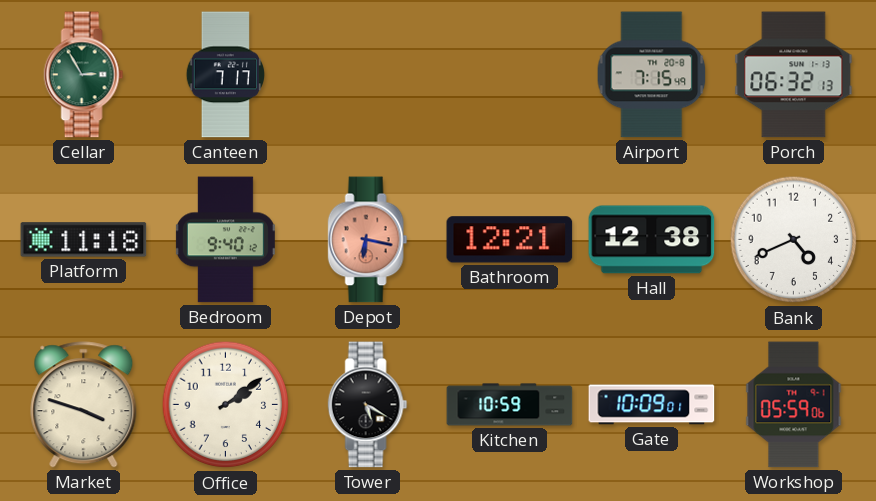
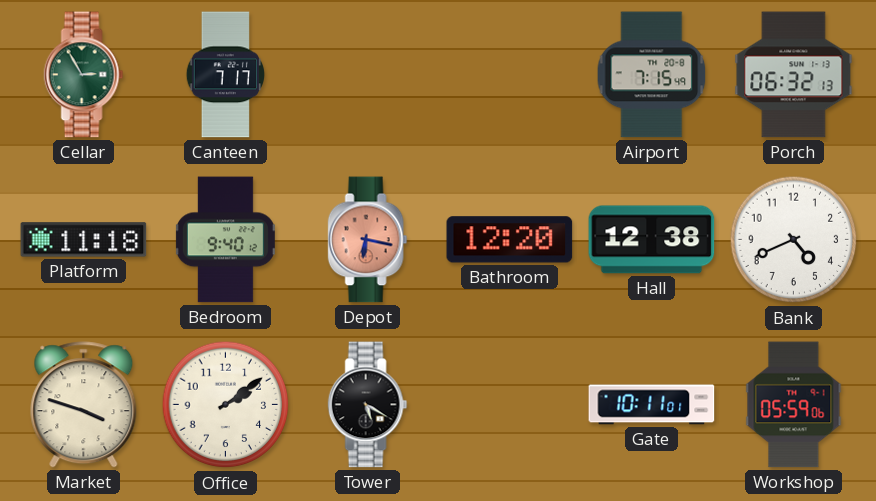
Bathroom: 12:21 -> 12:20
Kitchen: 10:59 -> none
Gate: 10:09 -> 10:11
